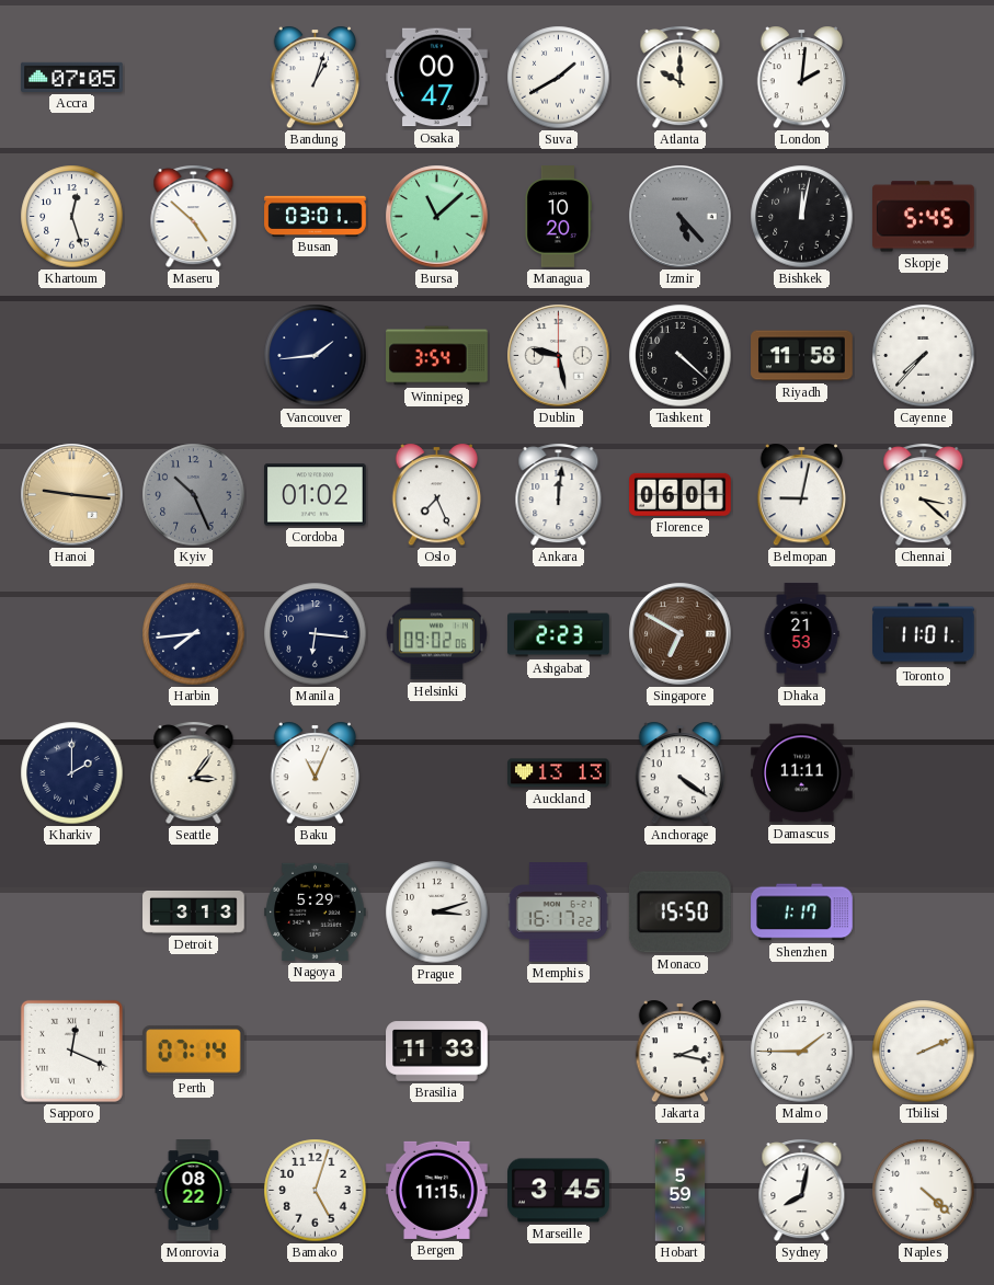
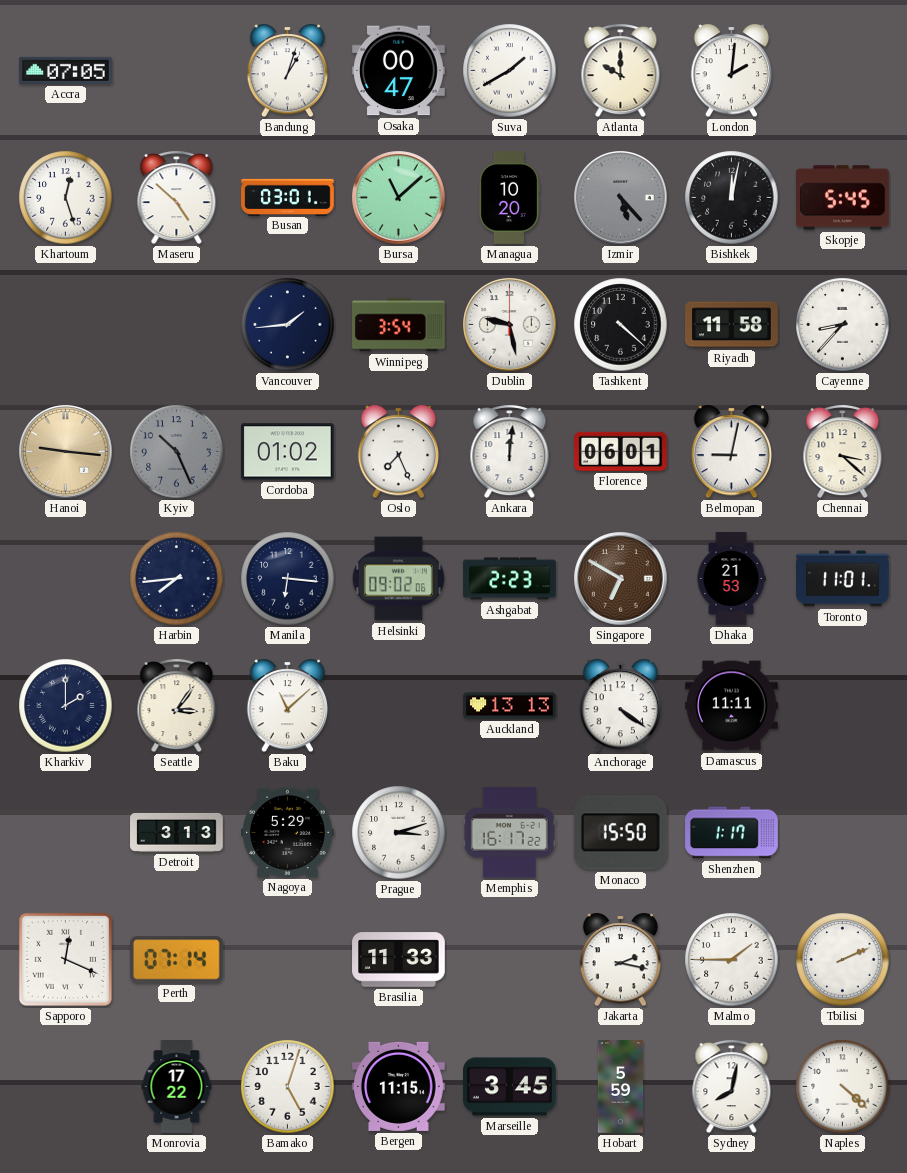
Cayenne: 7:37 -> 8:37
Baku: 11:04 -> 11:08
Monrovia: 08:22 -> 17:22
